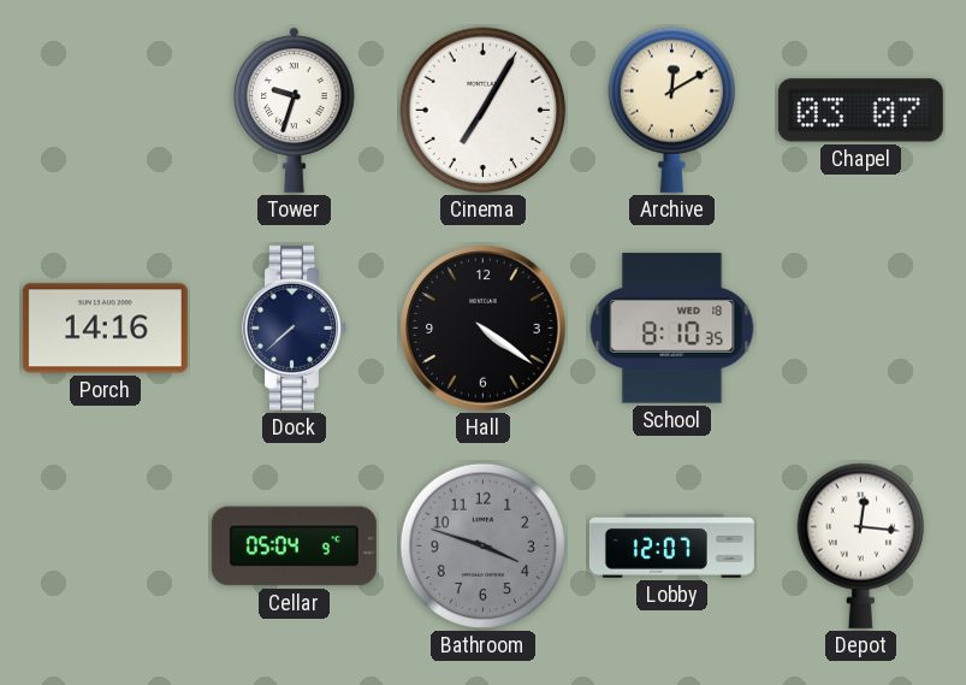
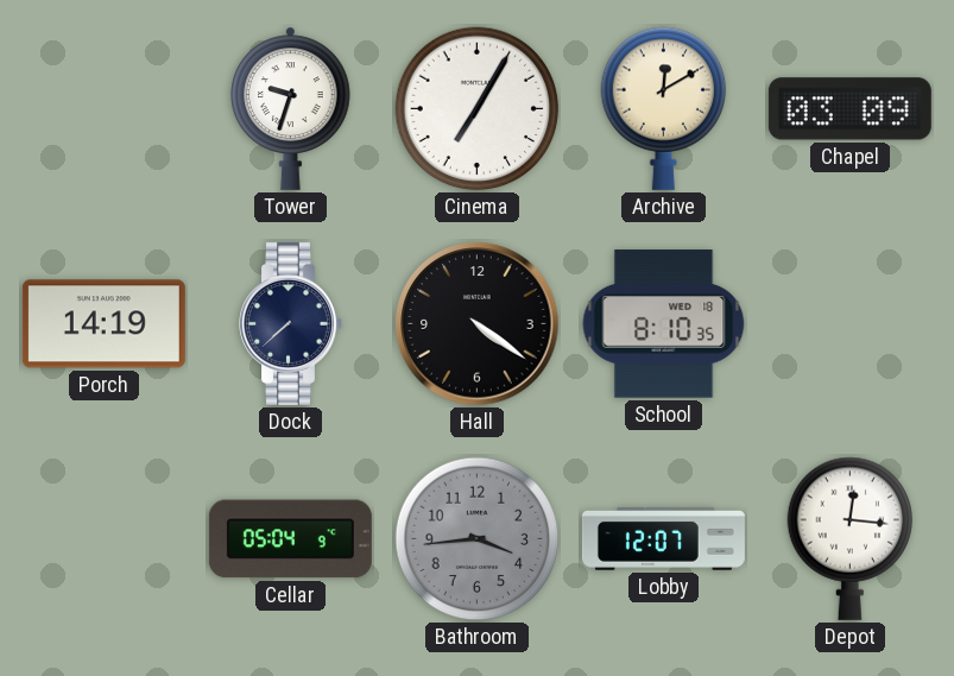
Chapel: 03:07 -> 03:09
Porch: 14:16 -> 14:19
Bathroom: 3:48 -> 3:44
